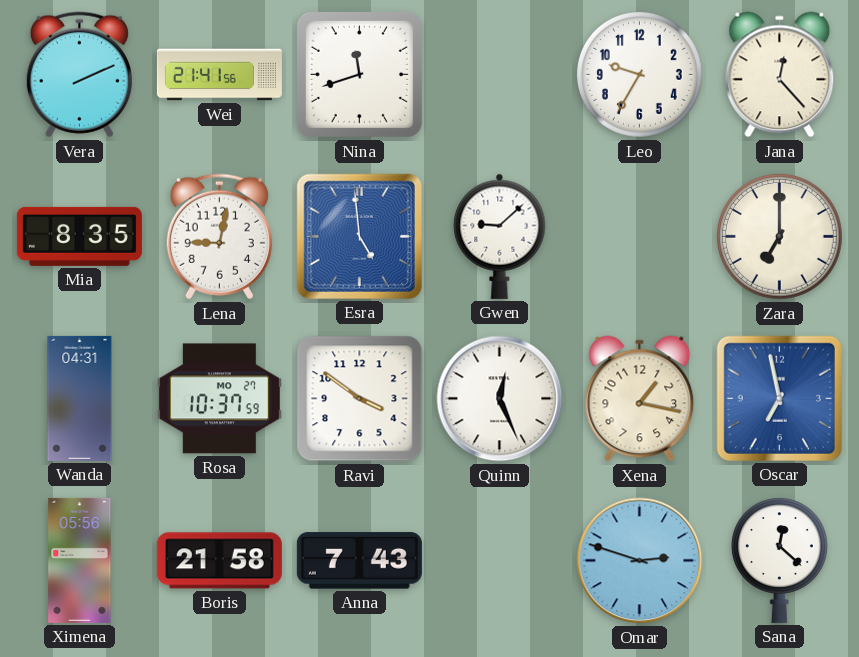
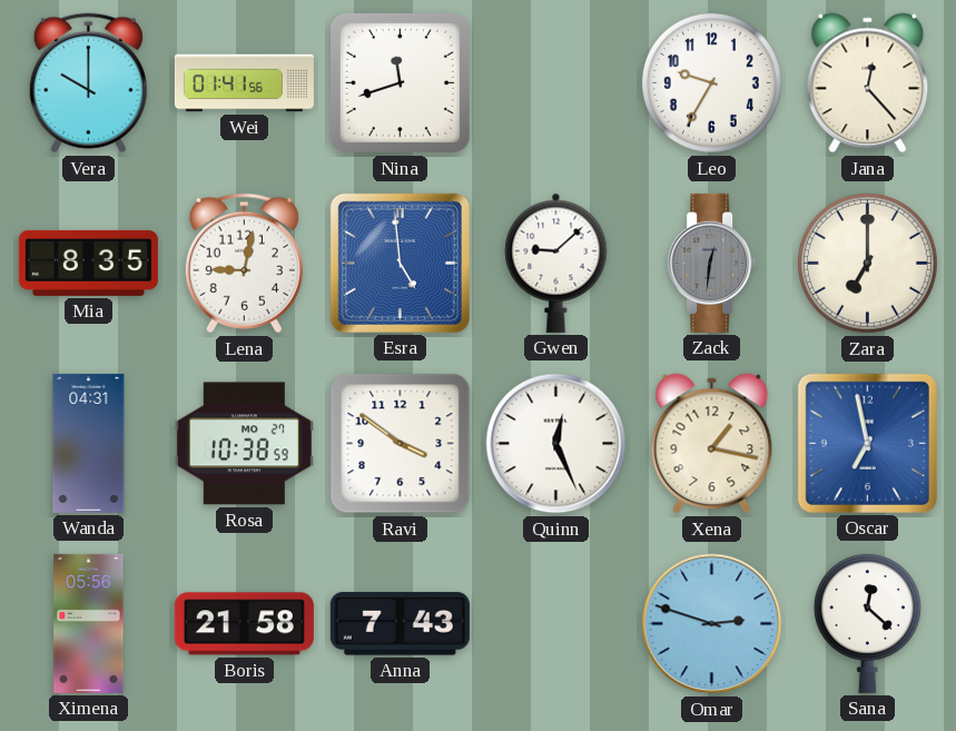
Vera: 2:11 -> 10:00
Wei: 21:41 -> 01:41
Zack: none -> 12:31
Rosa: 10:37 -> 10:38
